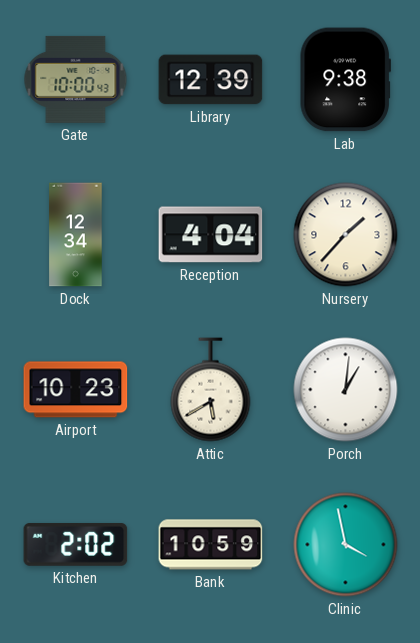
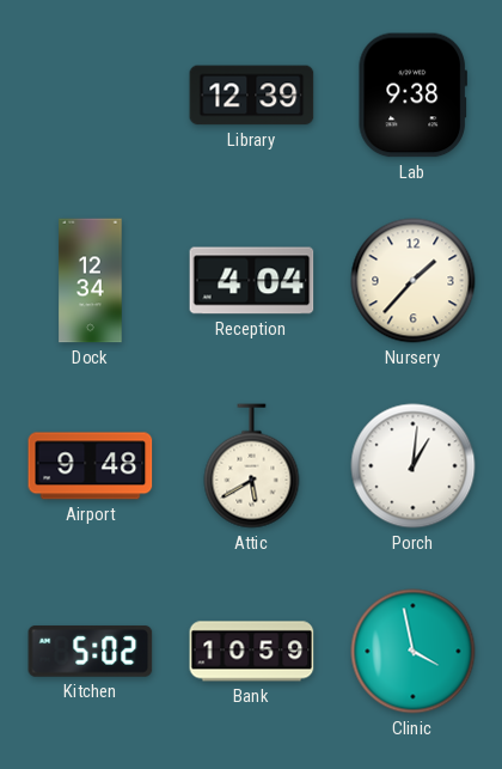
Gate: 10:00 -> none
Airport: 10:23 -> 9:48
Kitchen: 2:02 -> 5:02
